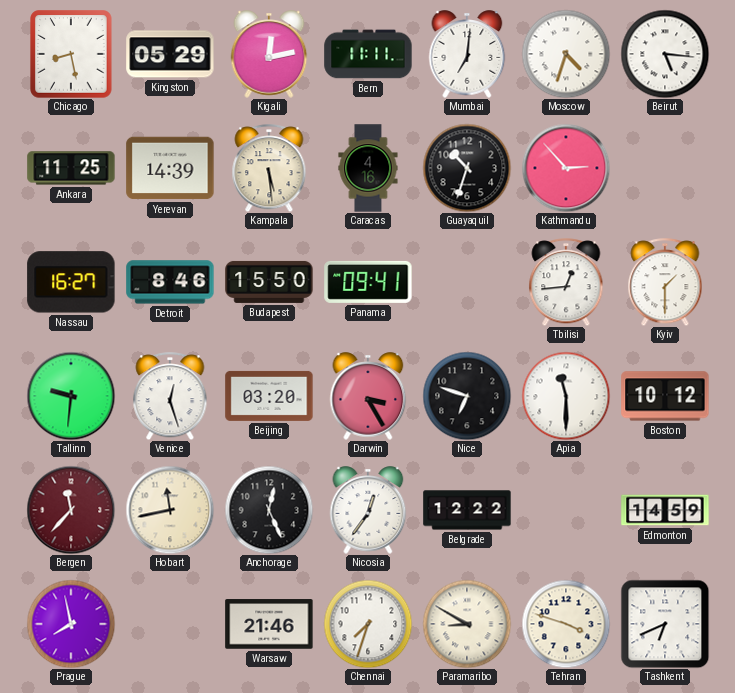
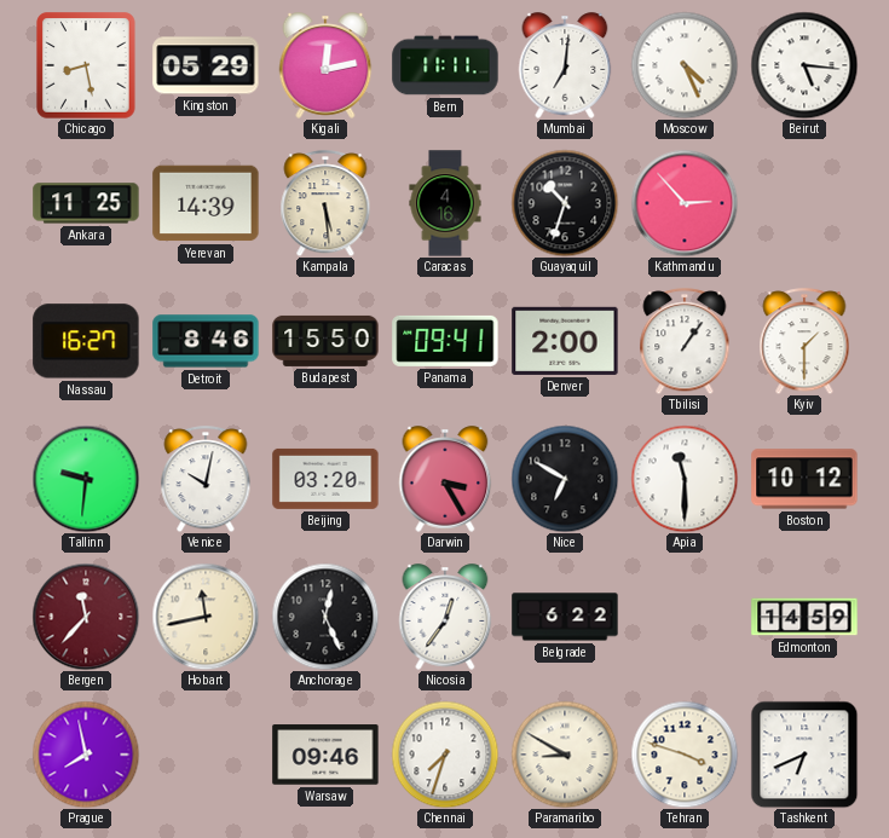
Moscow: 4:33 -> 4:26
Denver: none -> 2:00
Tbilisi: 12:44 -> 1:06
Venice: 12:27 -> 10:02
Nice: 6:48 -> 6:50
Belgrade: 12:22 -> 6:22
Warsaw: 21:46 -> 09:46
